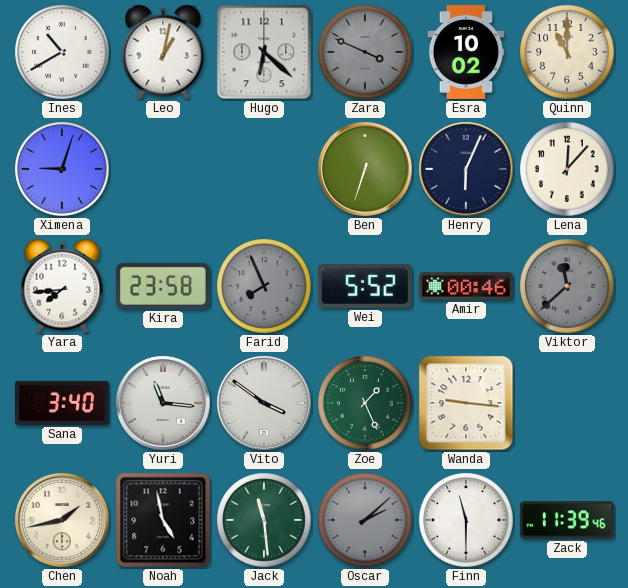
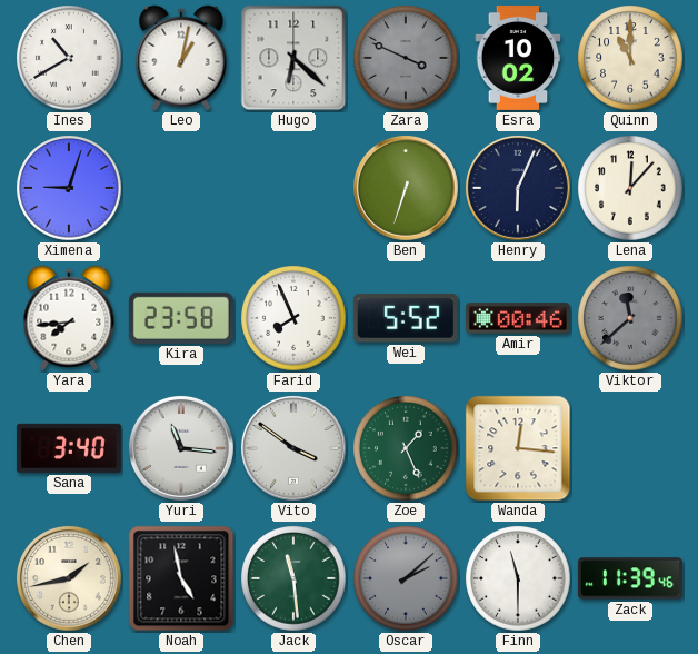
Farid dial: grey -> white
Wanda: 9:16 -> 12:16
